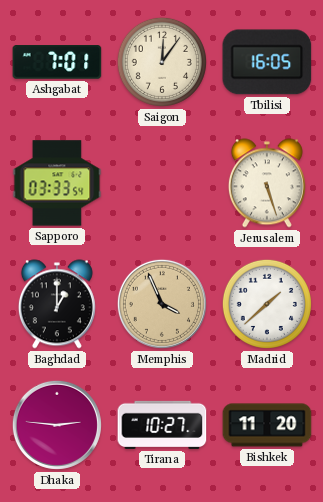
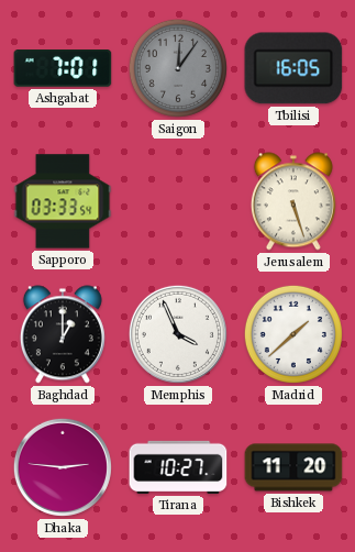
Saigon dial: cream -> grey
Memphis dial: champagne -> white
